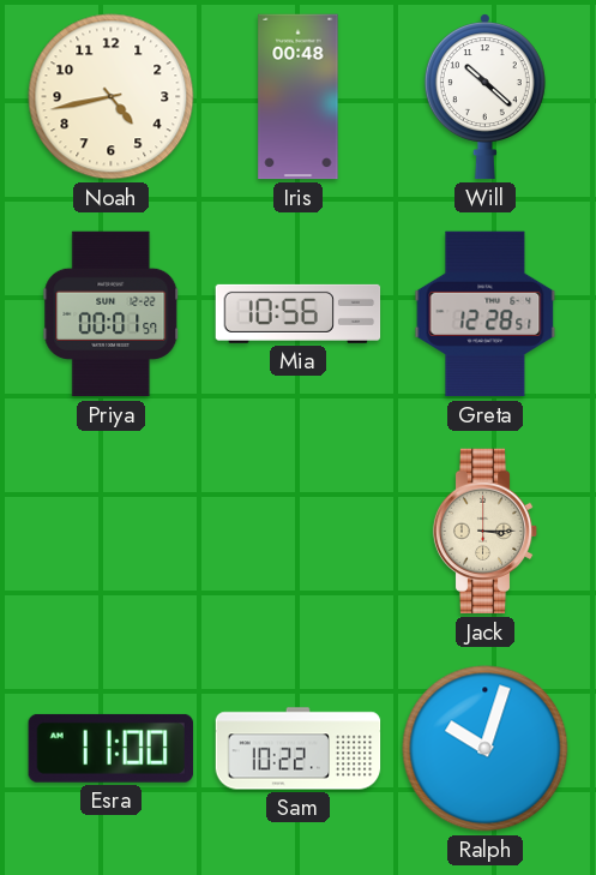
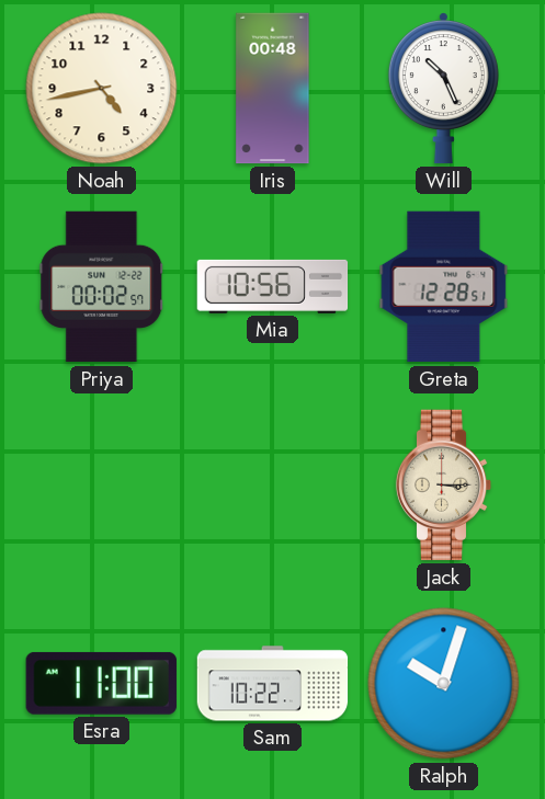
Will: 10:22 -> 10:26
Priya: 00:01 -> 00:02
